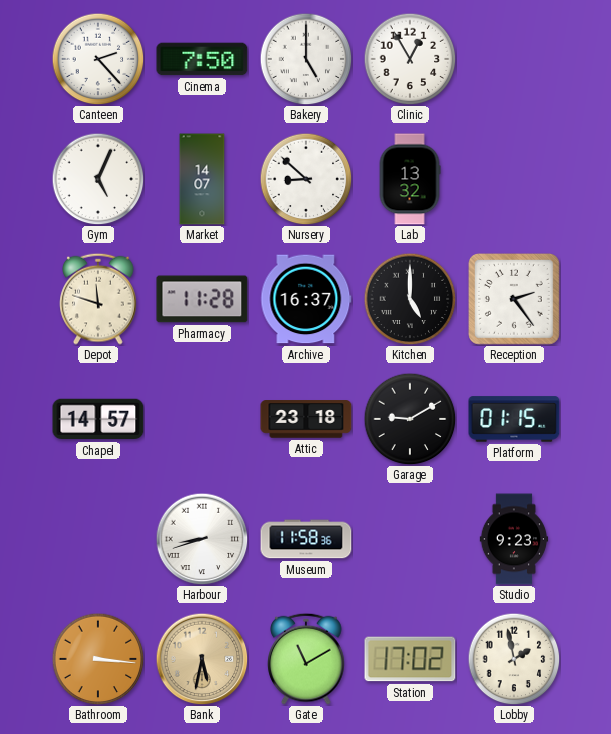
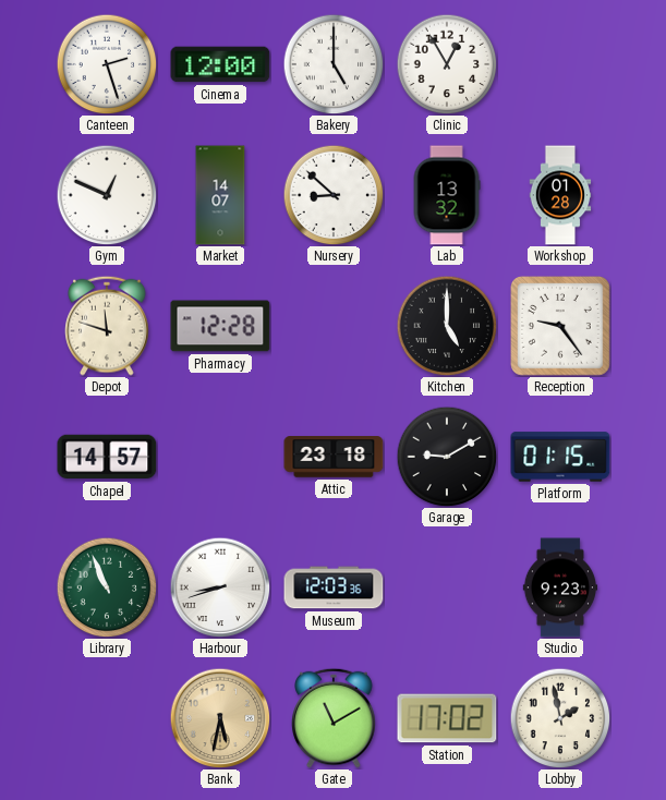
Canteen: 2:23 -> 2:27
Cinema: 7:50 -> 12:00
Gym: 5:04 -> 12:49
Workshop: none -> 01:28
Pharmacy: 11:28 -> 12:28
Archive: 16:37 -> none
Reception: 2:24 -> 9:24
Library: none -> 10:56
Museum: 11:58 -> 12:03
Bathroom: 3:16 -> none
